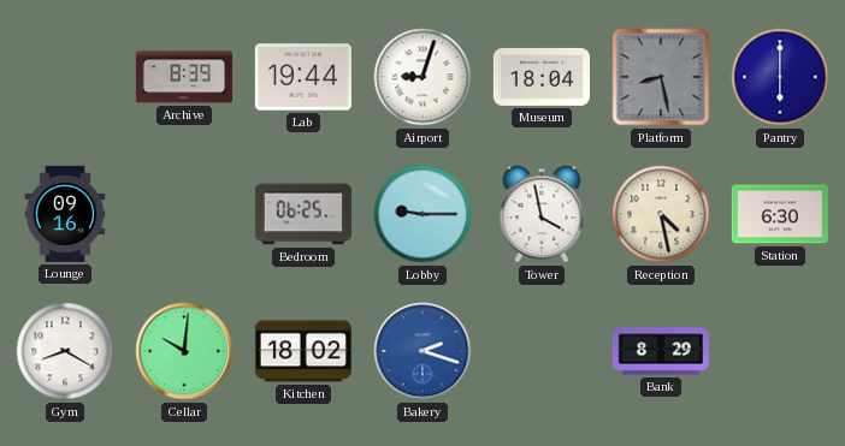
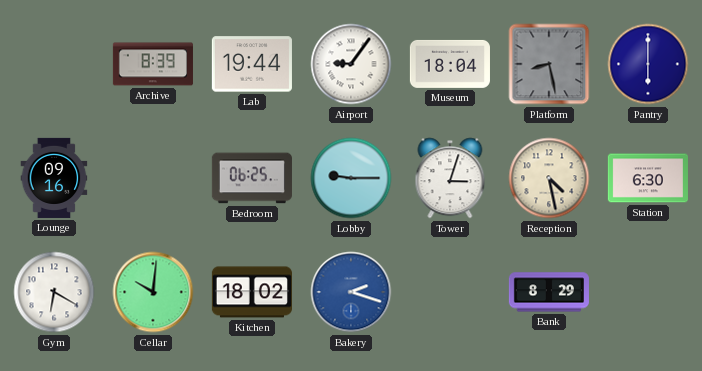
Airport: 9:03 -> 9:06
Tower: 3:58 -> 3:03
Gym: 8:20 -> 6:20
